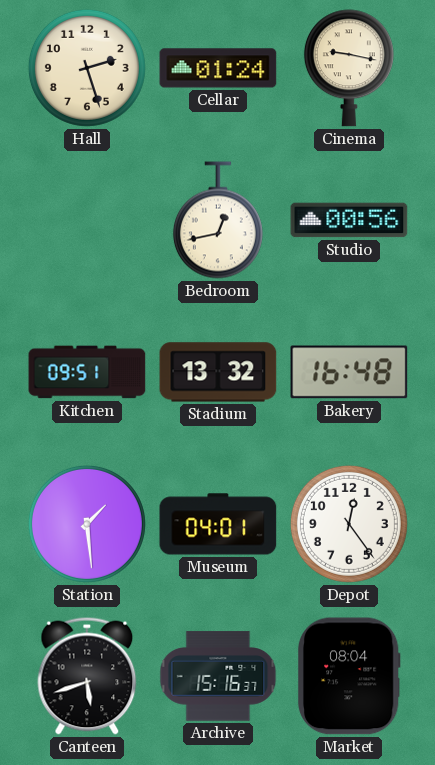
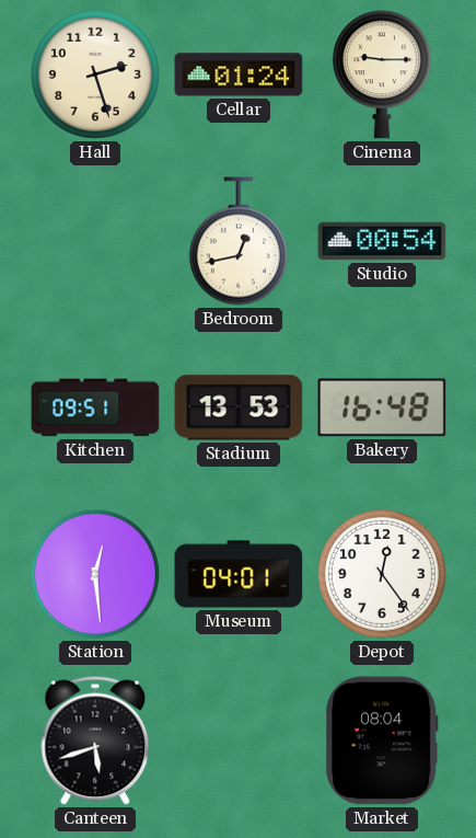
Cinema: 9:17 -> 9:15
Studio: 00:56 -> 00:54
Stadium: 13:32 -> 13:53
Station: 1:29 -> 12:29
Archive: 15:16 -> none
